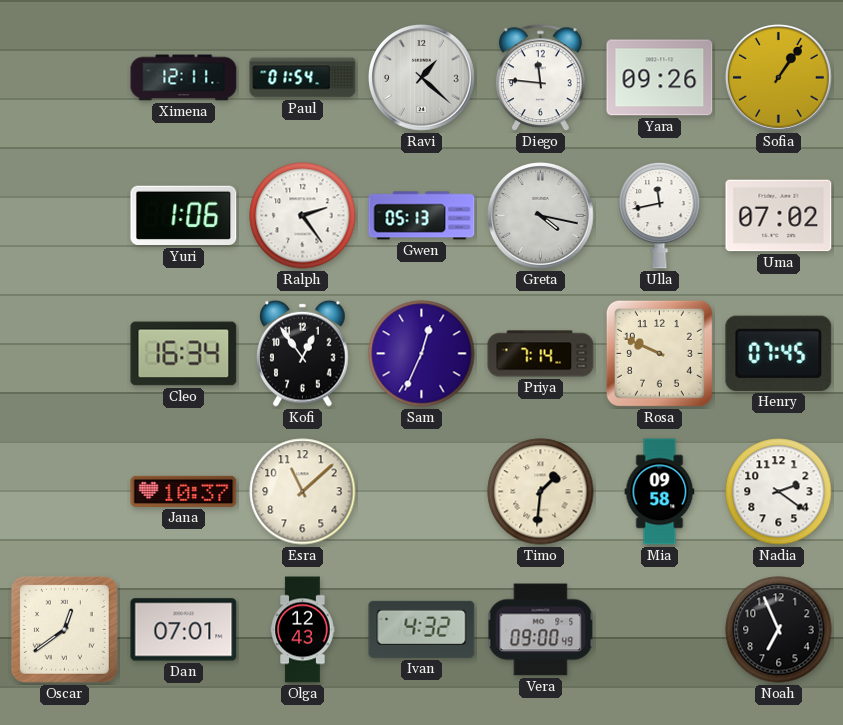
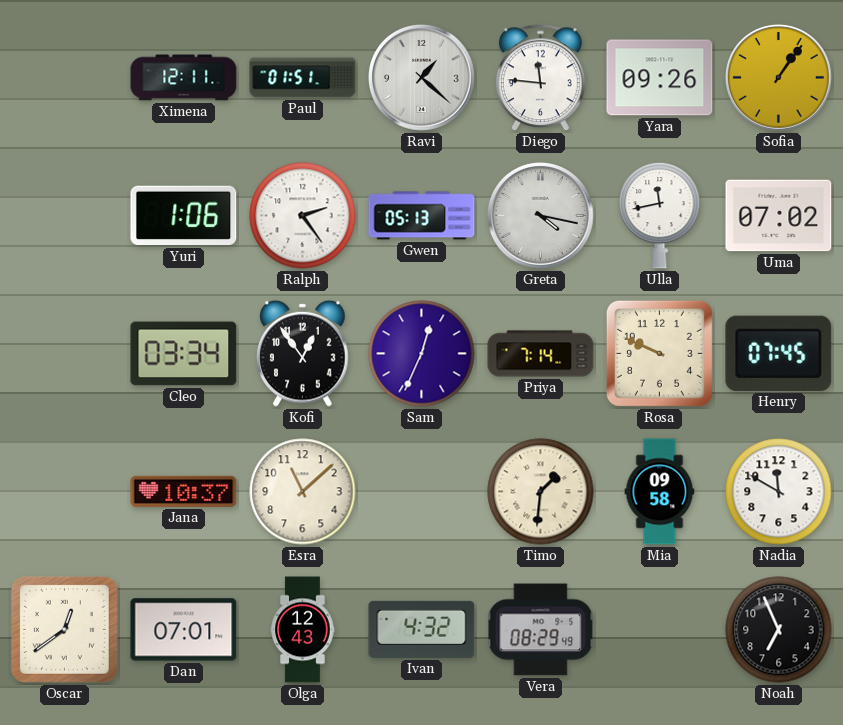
Paul: 01:54 -> 01:51
Cleo: 16:34 -> 03:34
Nadia: 2:21 -> 11:50
Vera: 09:00 -> 08:29
